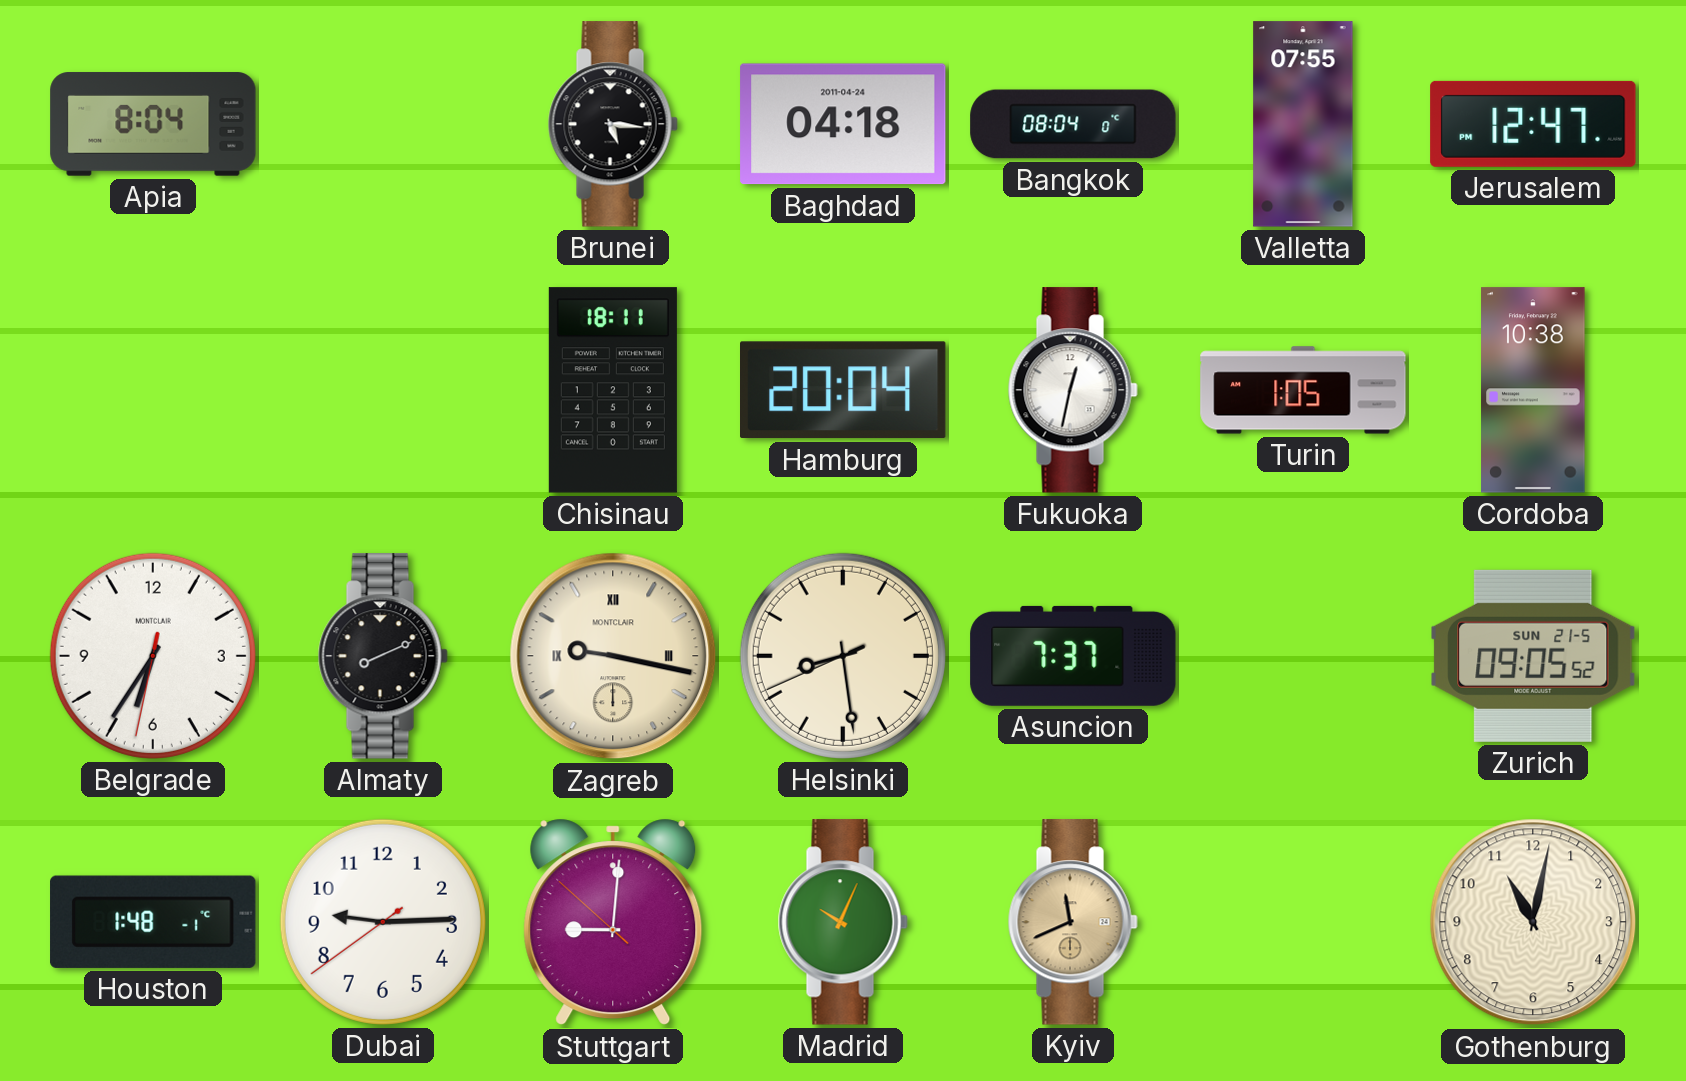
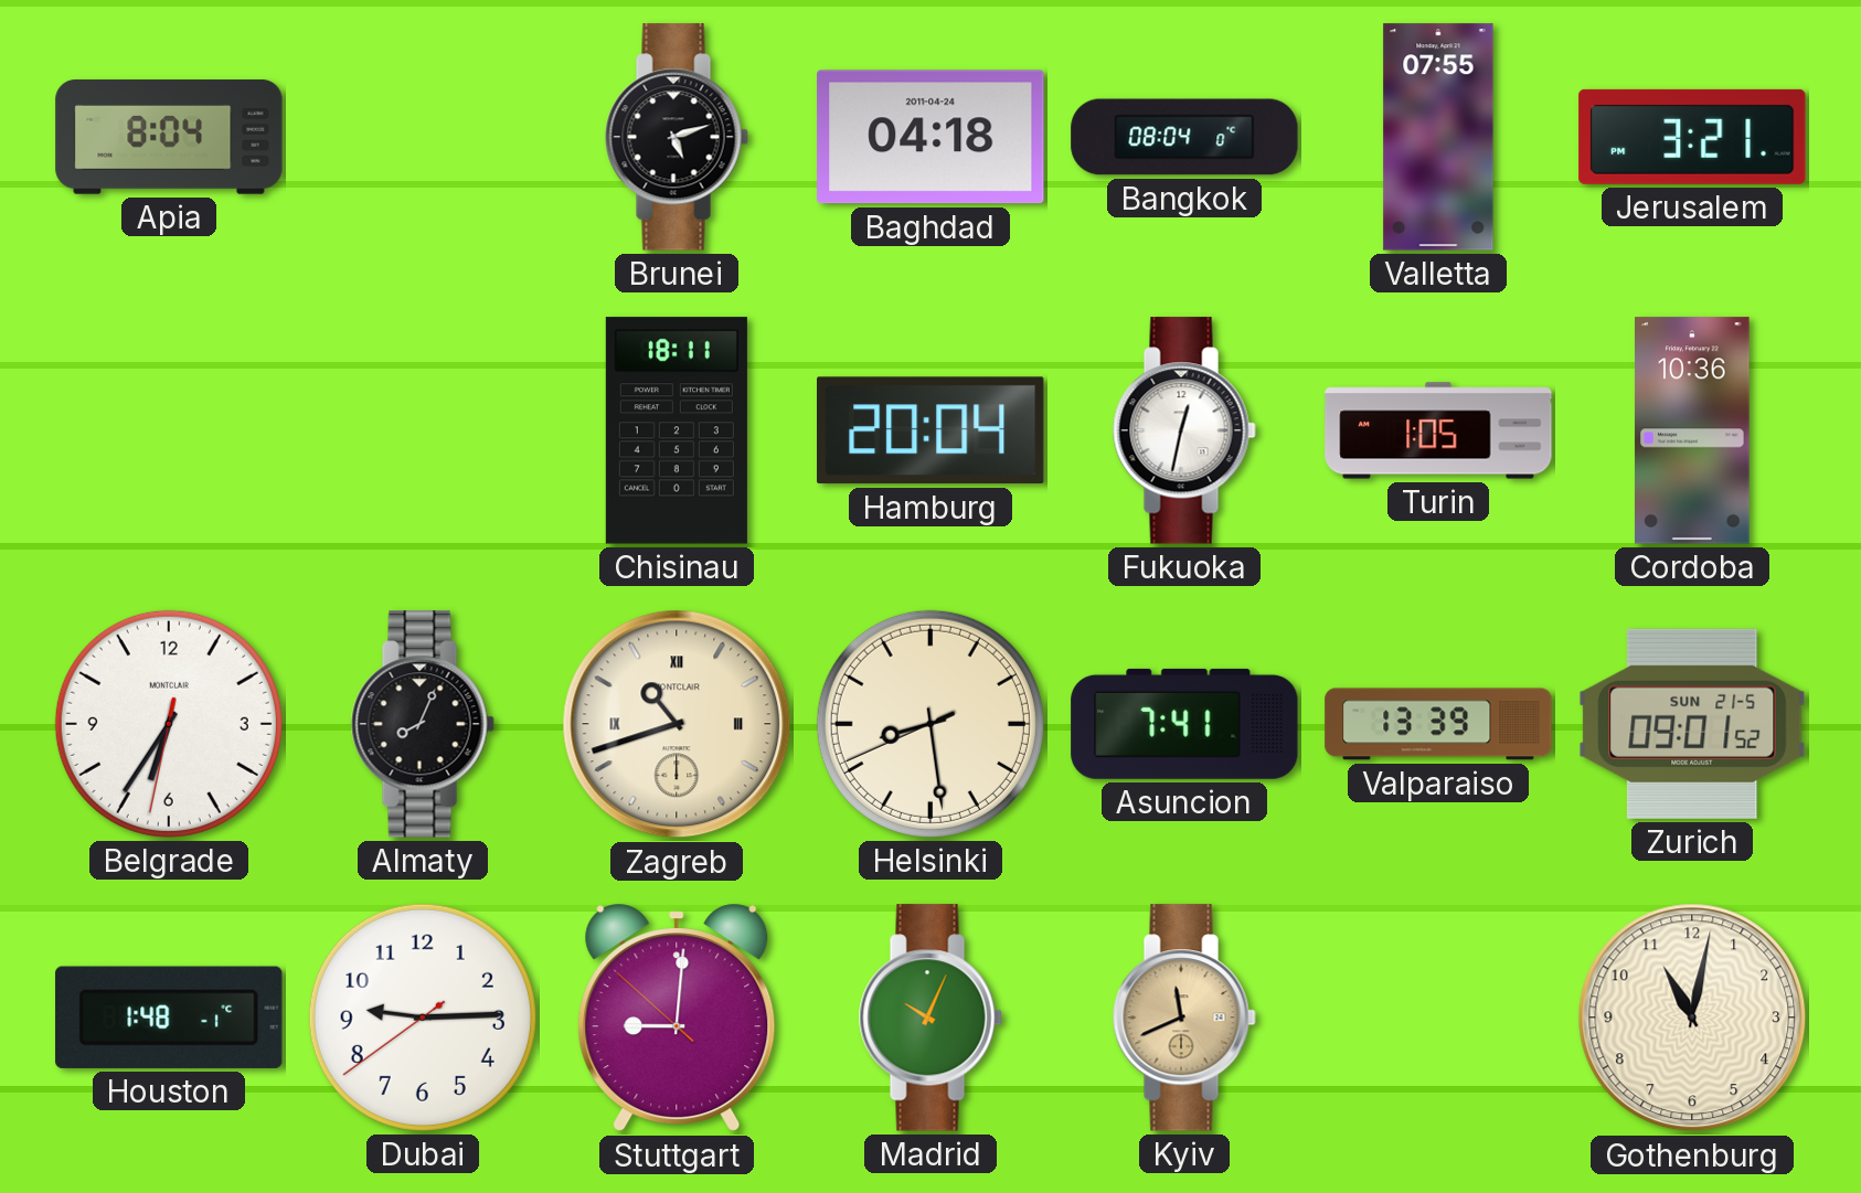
Brunei: 5:16 -> 5:12
Jerusalem: 12:47 -> 3:21
Cordoba: 10:38 -> 10:36
Almaty: 8:11 -> 8:04
Zagreb: 9:17 -> 10:42
Asuncion: 7:37 -> 7:41
Valparaiso: none -> 13:39
Zurich: 09:05 -> 09:01
